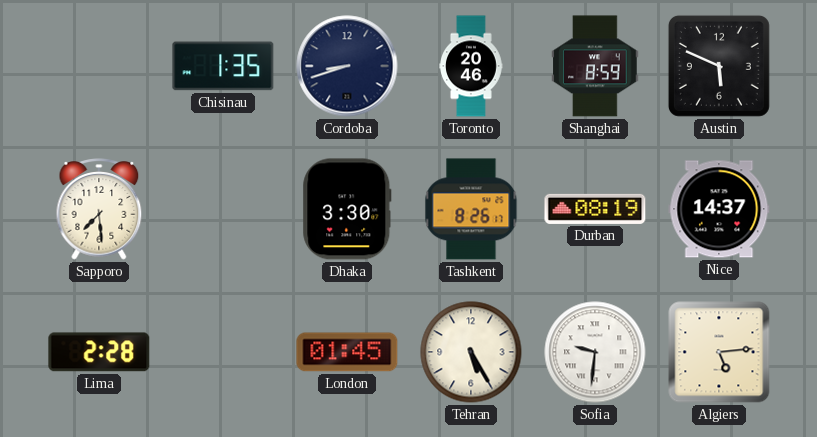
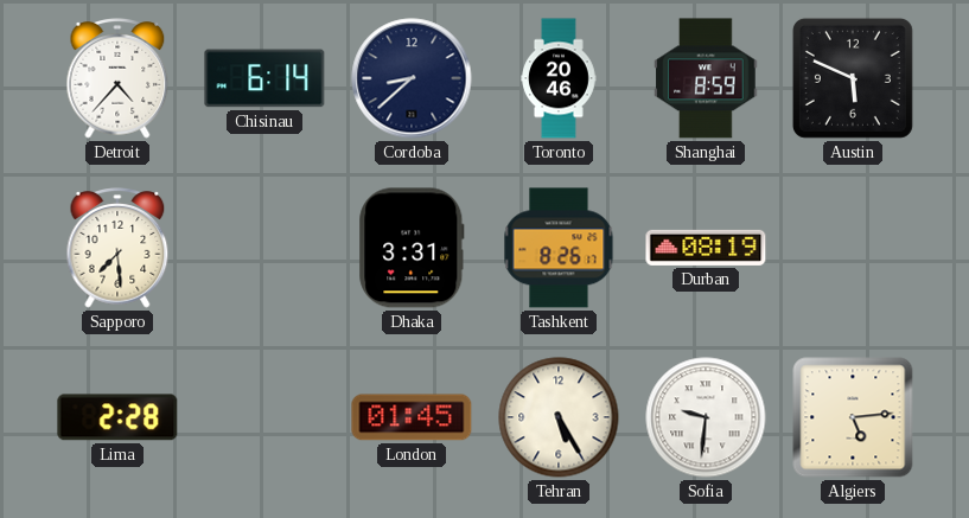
Detroit: none -> 4:37
Chisinau: 1:35 -> 6:14
Cordoba: 8:42 -> 8:38
Dhaka: 3:30 -> 3:31
Nice: 14:37 -> none
